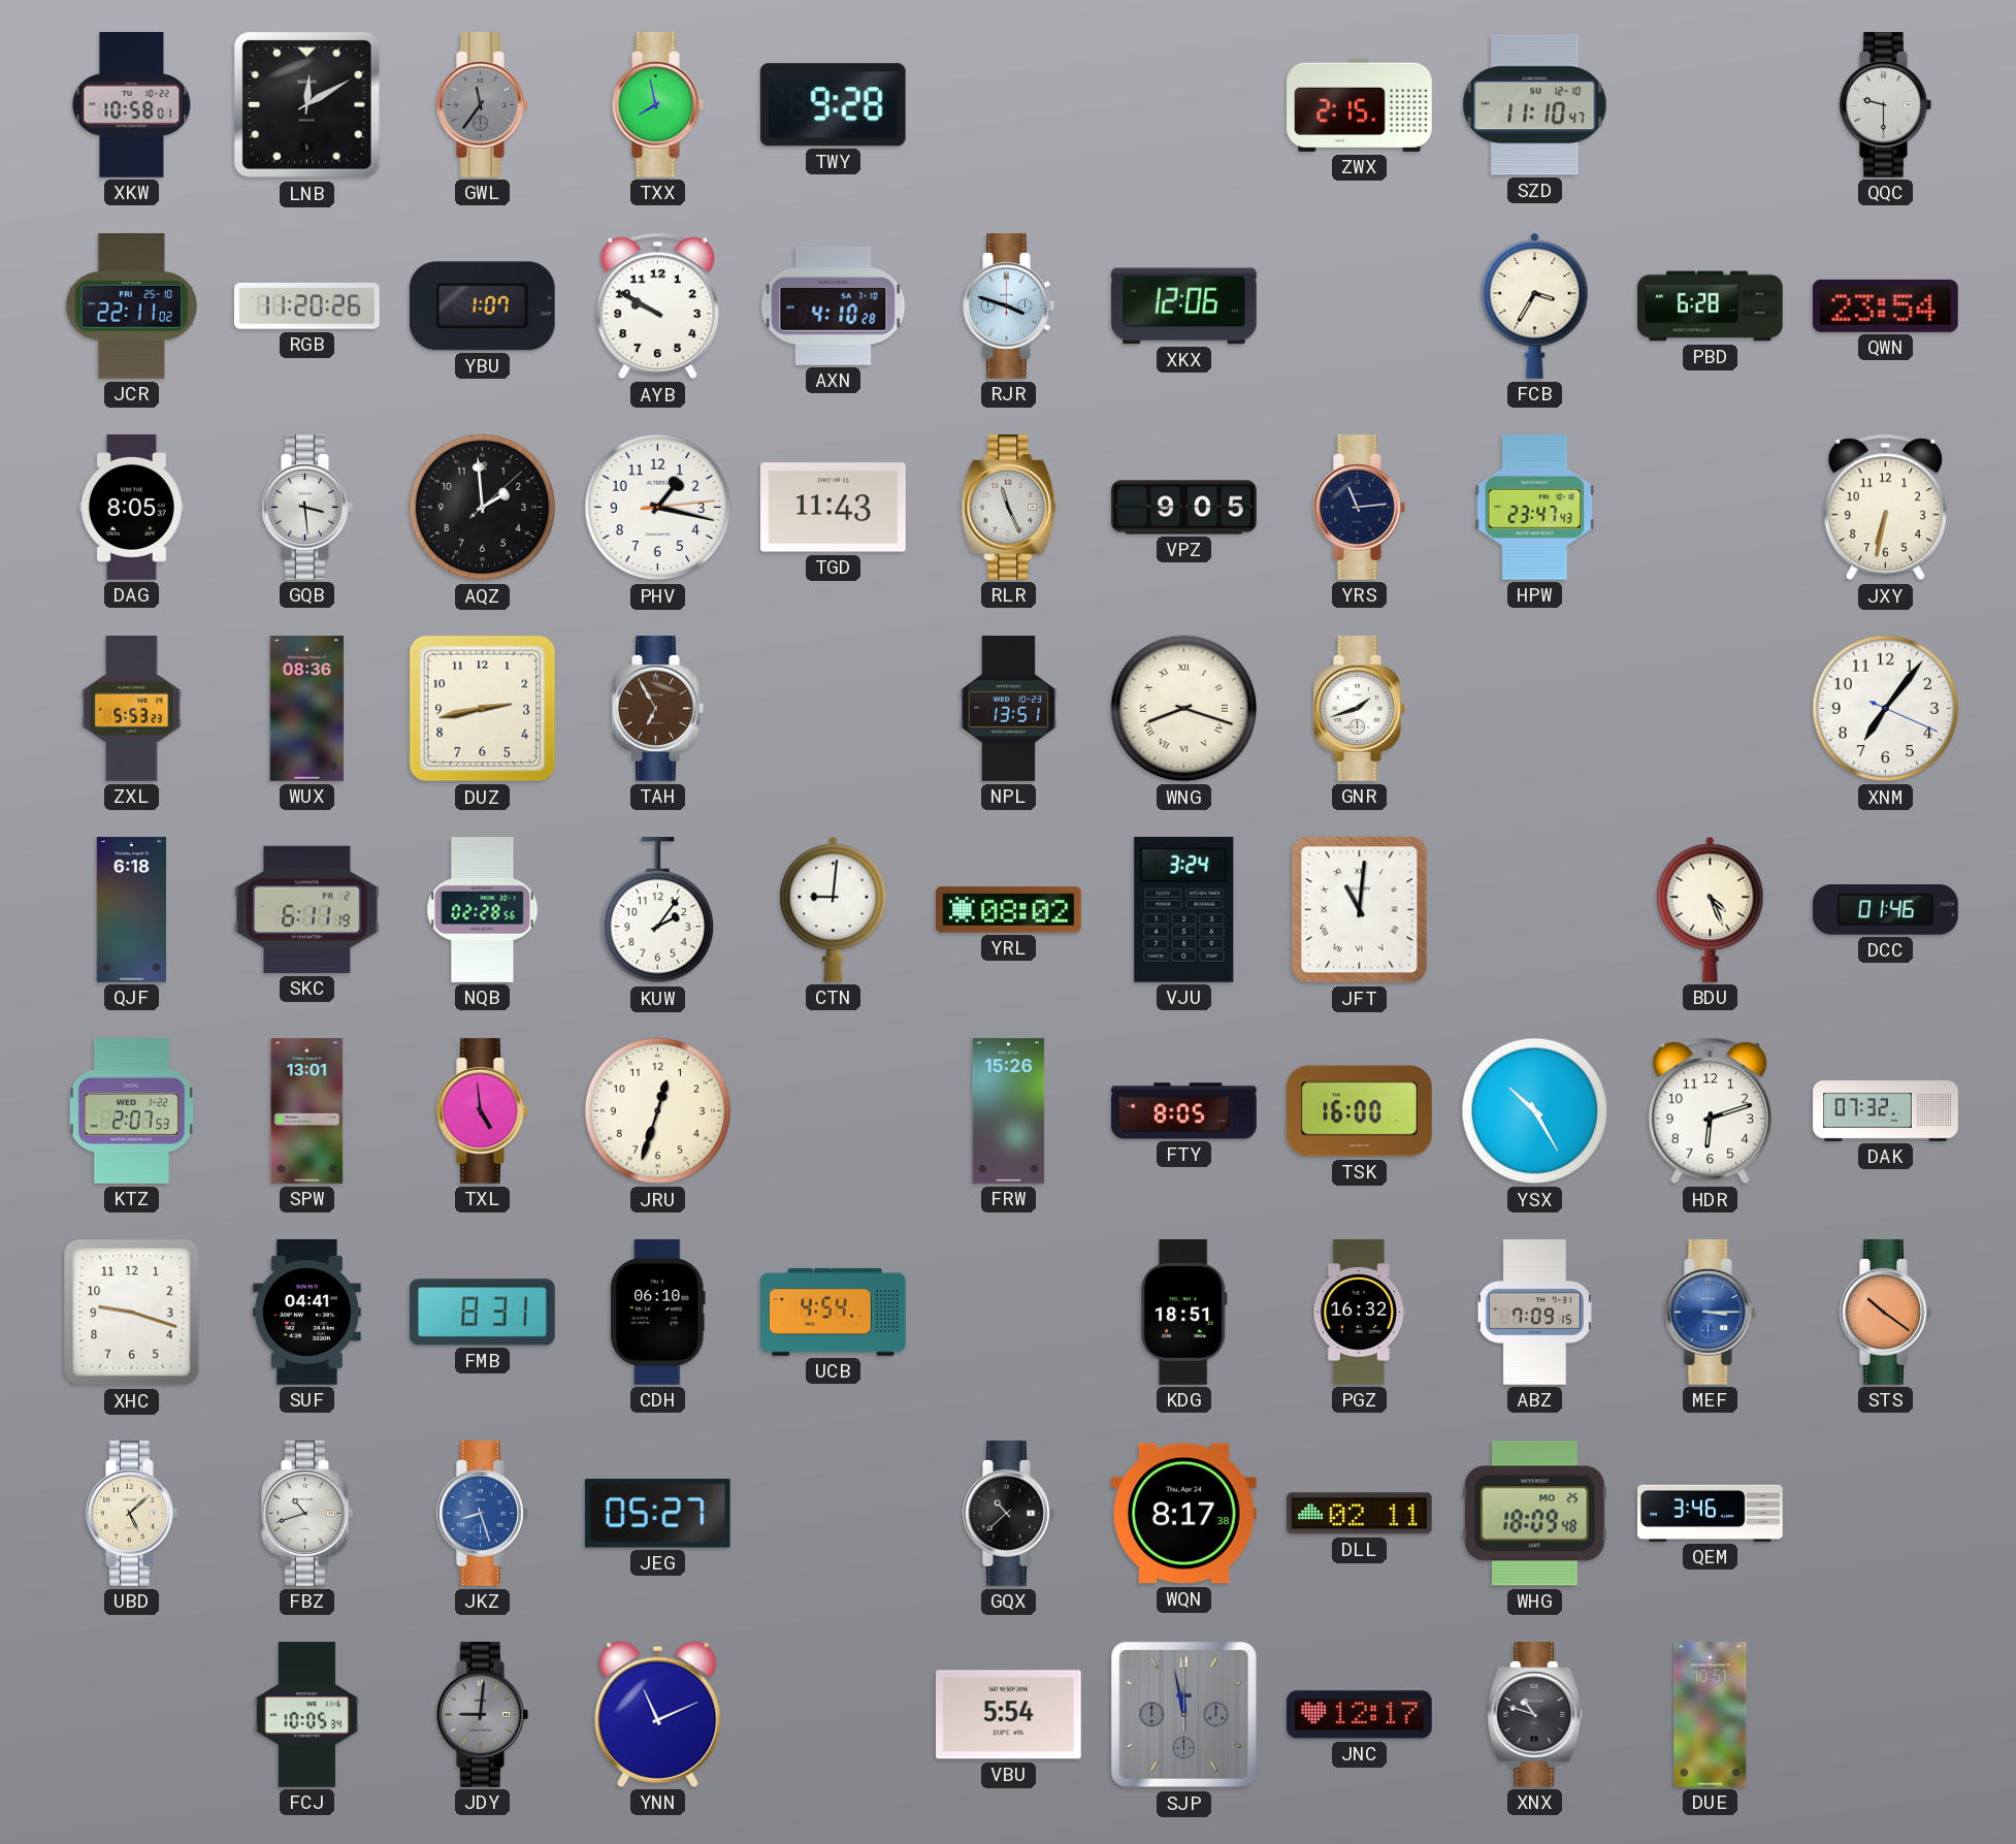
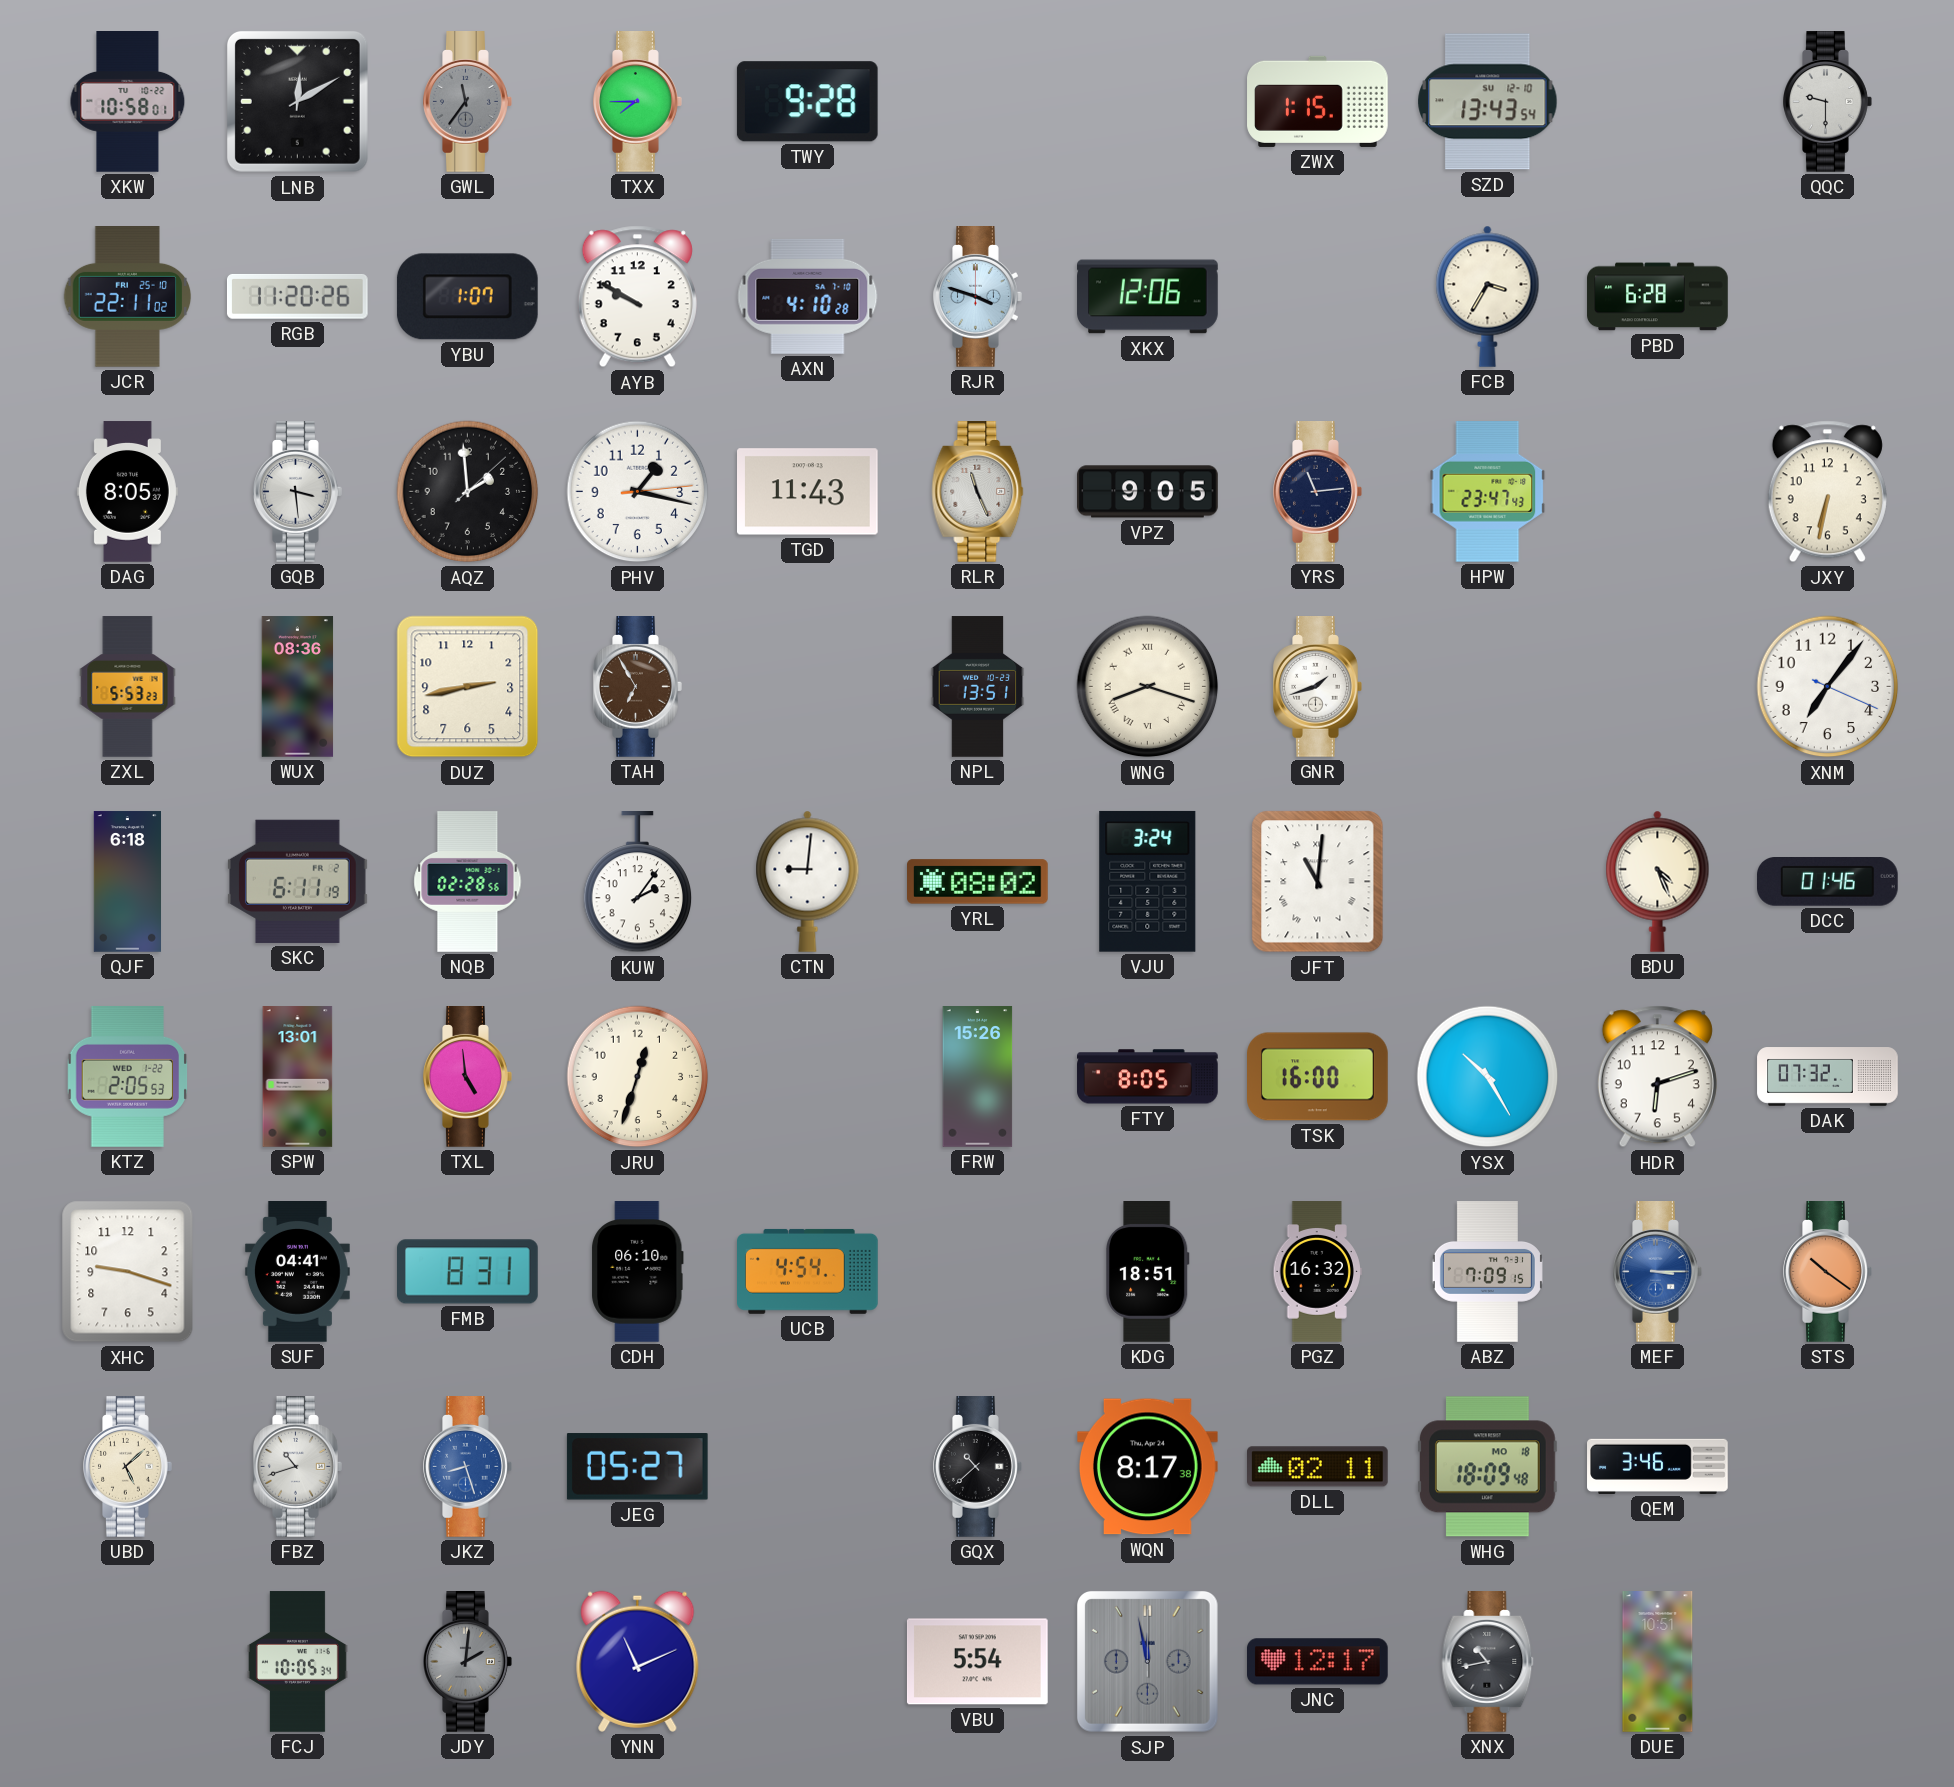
TXX: 7:58 -> 7:45
ZWX: 2:15 -> 1:15
SZD: 11:10 -> 13:43
QWN: 23:54 -> none
KTZ: 2:07 -> 2:05
WHG date: MO 25 -> MO 18
JDY: 9:01 -> 2:01
XNX: 10:48 -> 10:43
